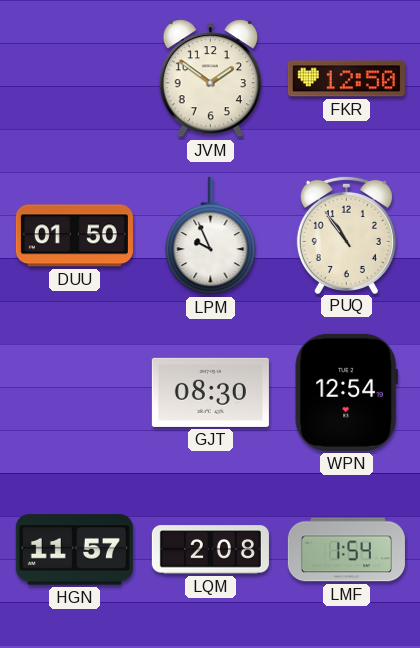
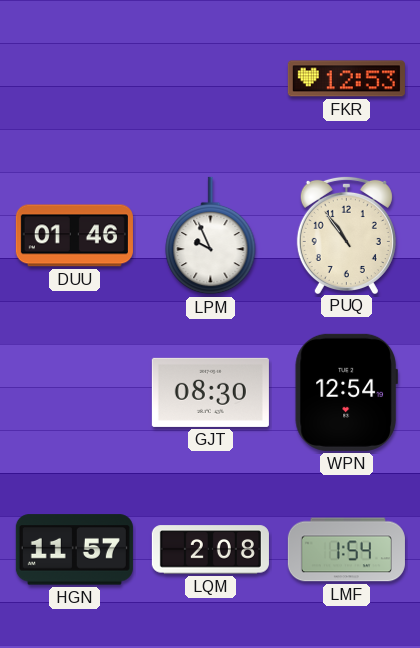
JVM: 1:51 -> none
FKR: 12:50 -> 12:53
DUU: 01:50 -> 01:46
